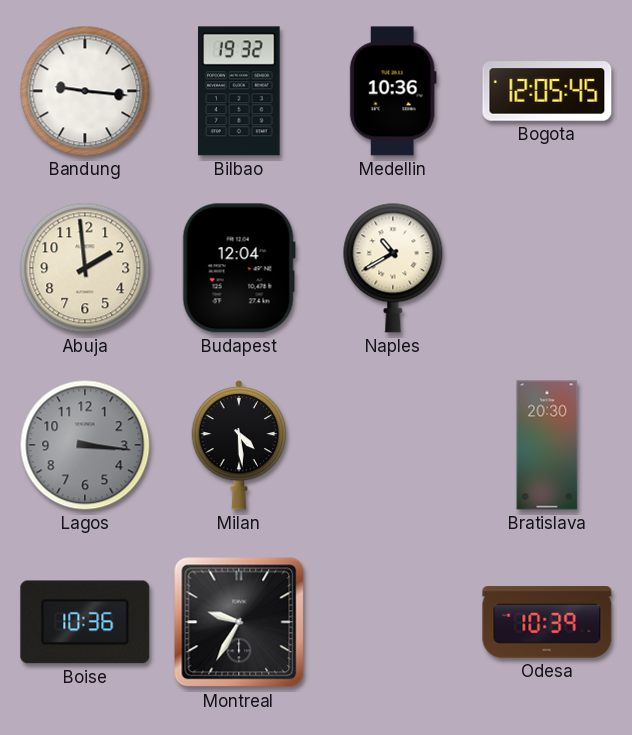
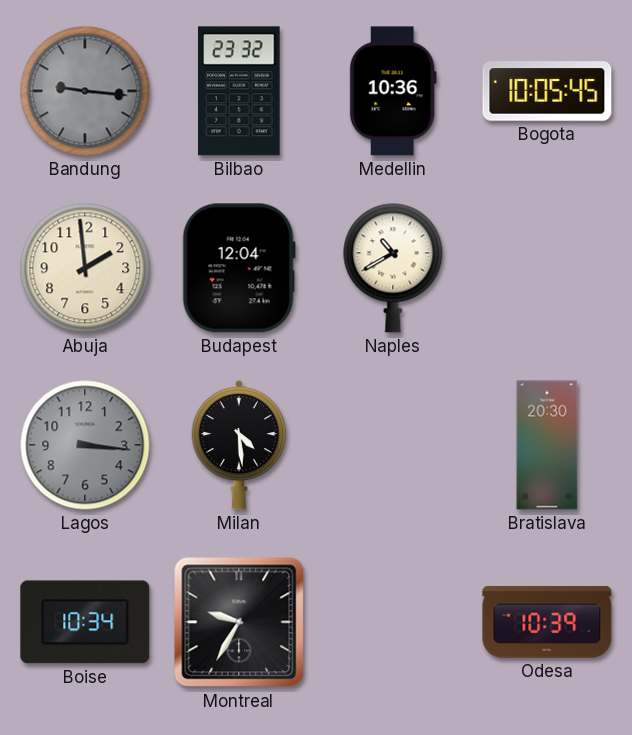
Bandung dial: white -> grey
Bilbao: 19:32 -> 23:32
Bogota: 12:05 -> 10:05
Boise: 10:36 -> 10:34
